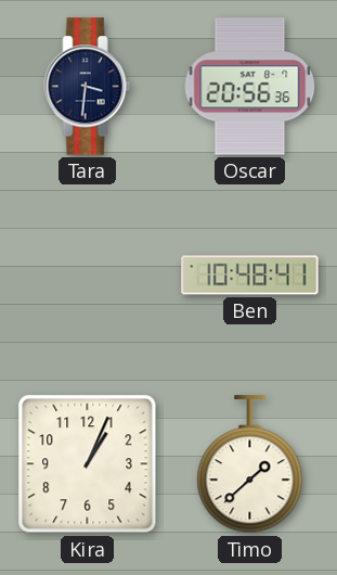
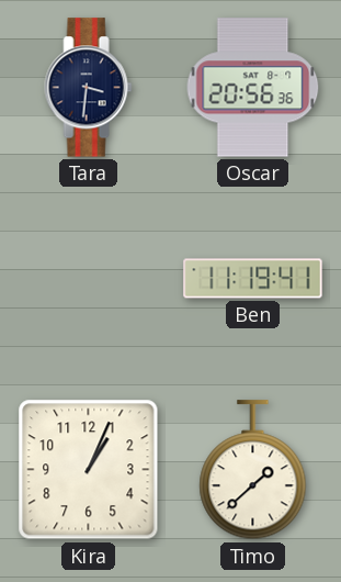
Ben: 10:48 -> 11:19
